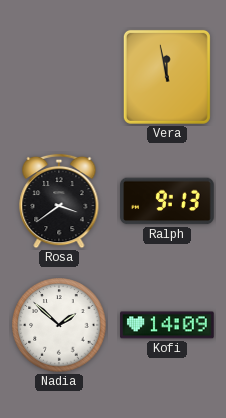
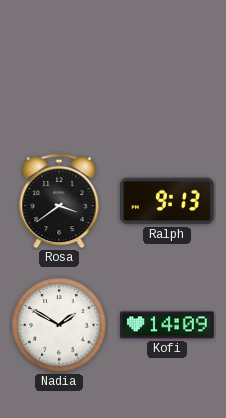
Vera: 11:58 -> none
Nadia: 1:52 -> 1:50
